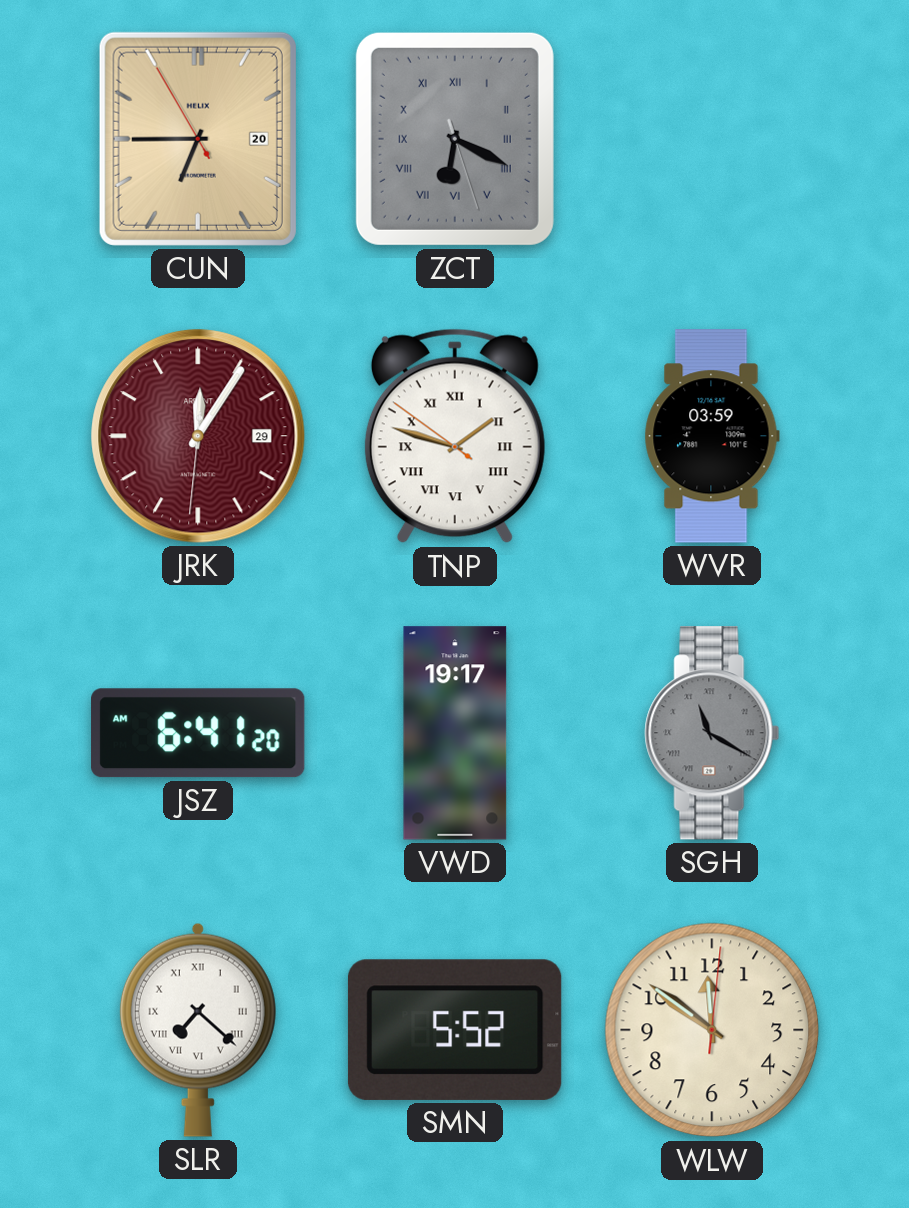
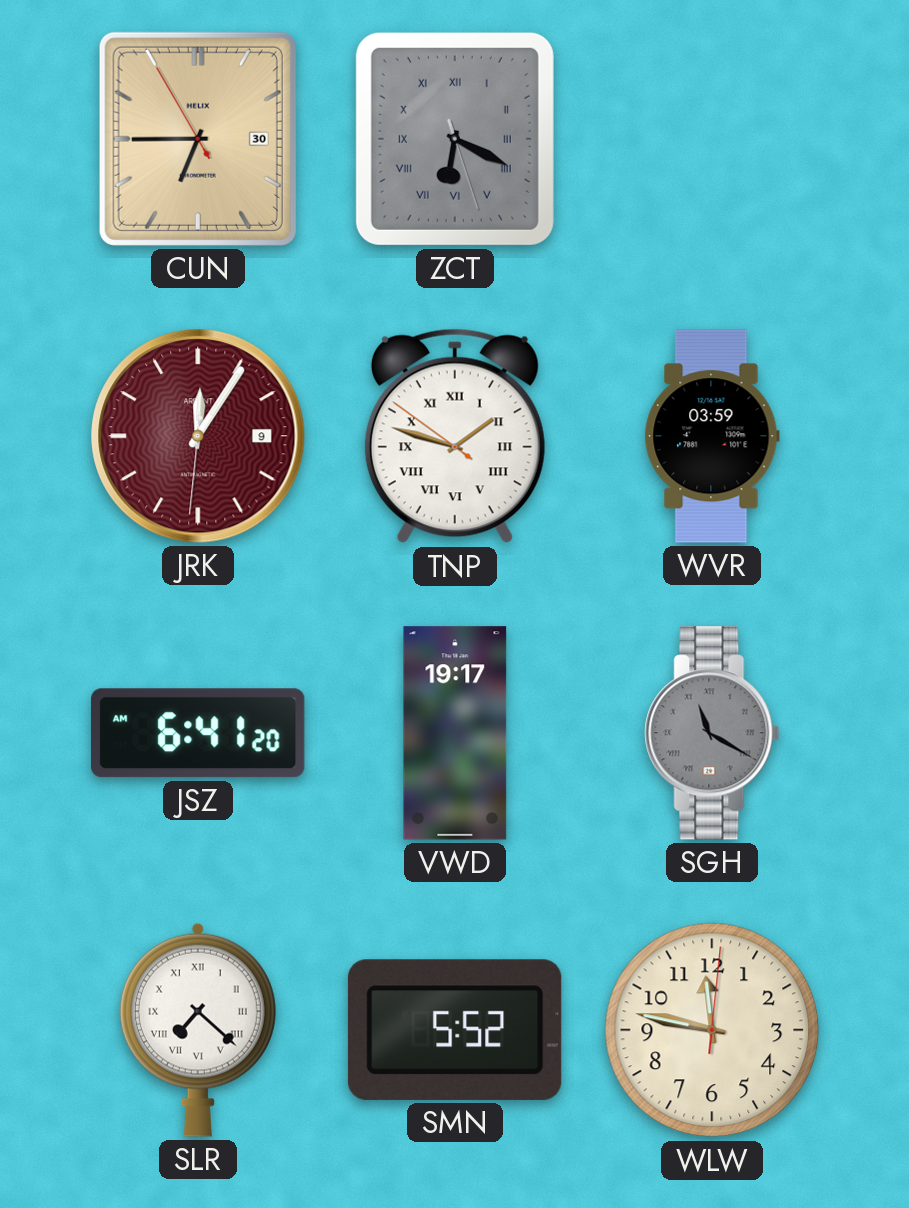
CUN date: 20 -> 30
JRK date: 29 -> 9
WLW: 11:51 -> 11:47
